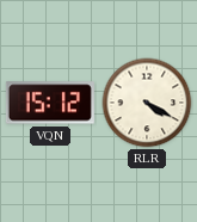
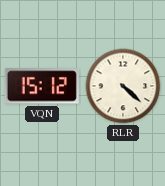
RLR: 4:20 -> 4:22
